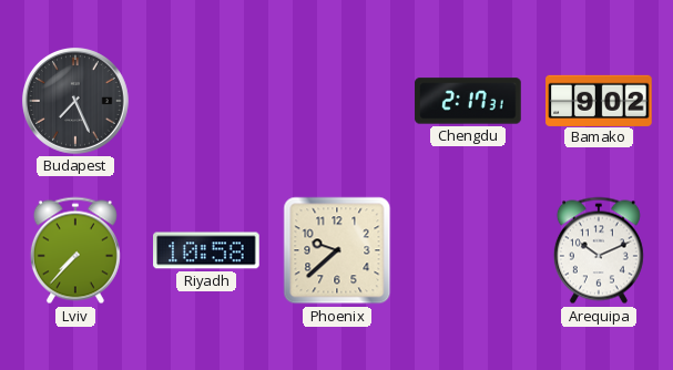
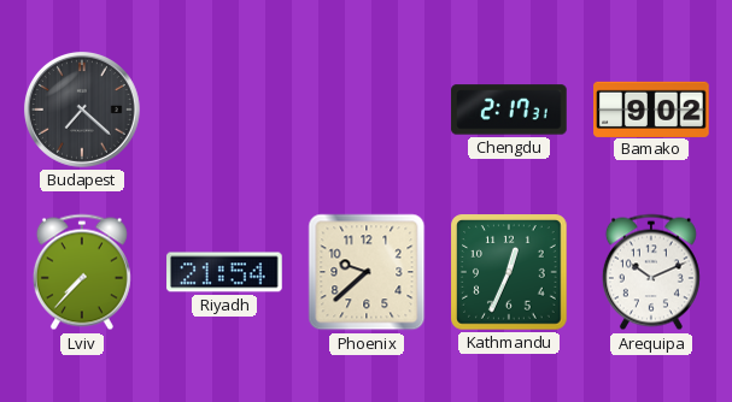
Budapest: 7:26 -> 7:22
Riyadh: 10:58 -> 21:54
Kathmandu: none -> 12:34
